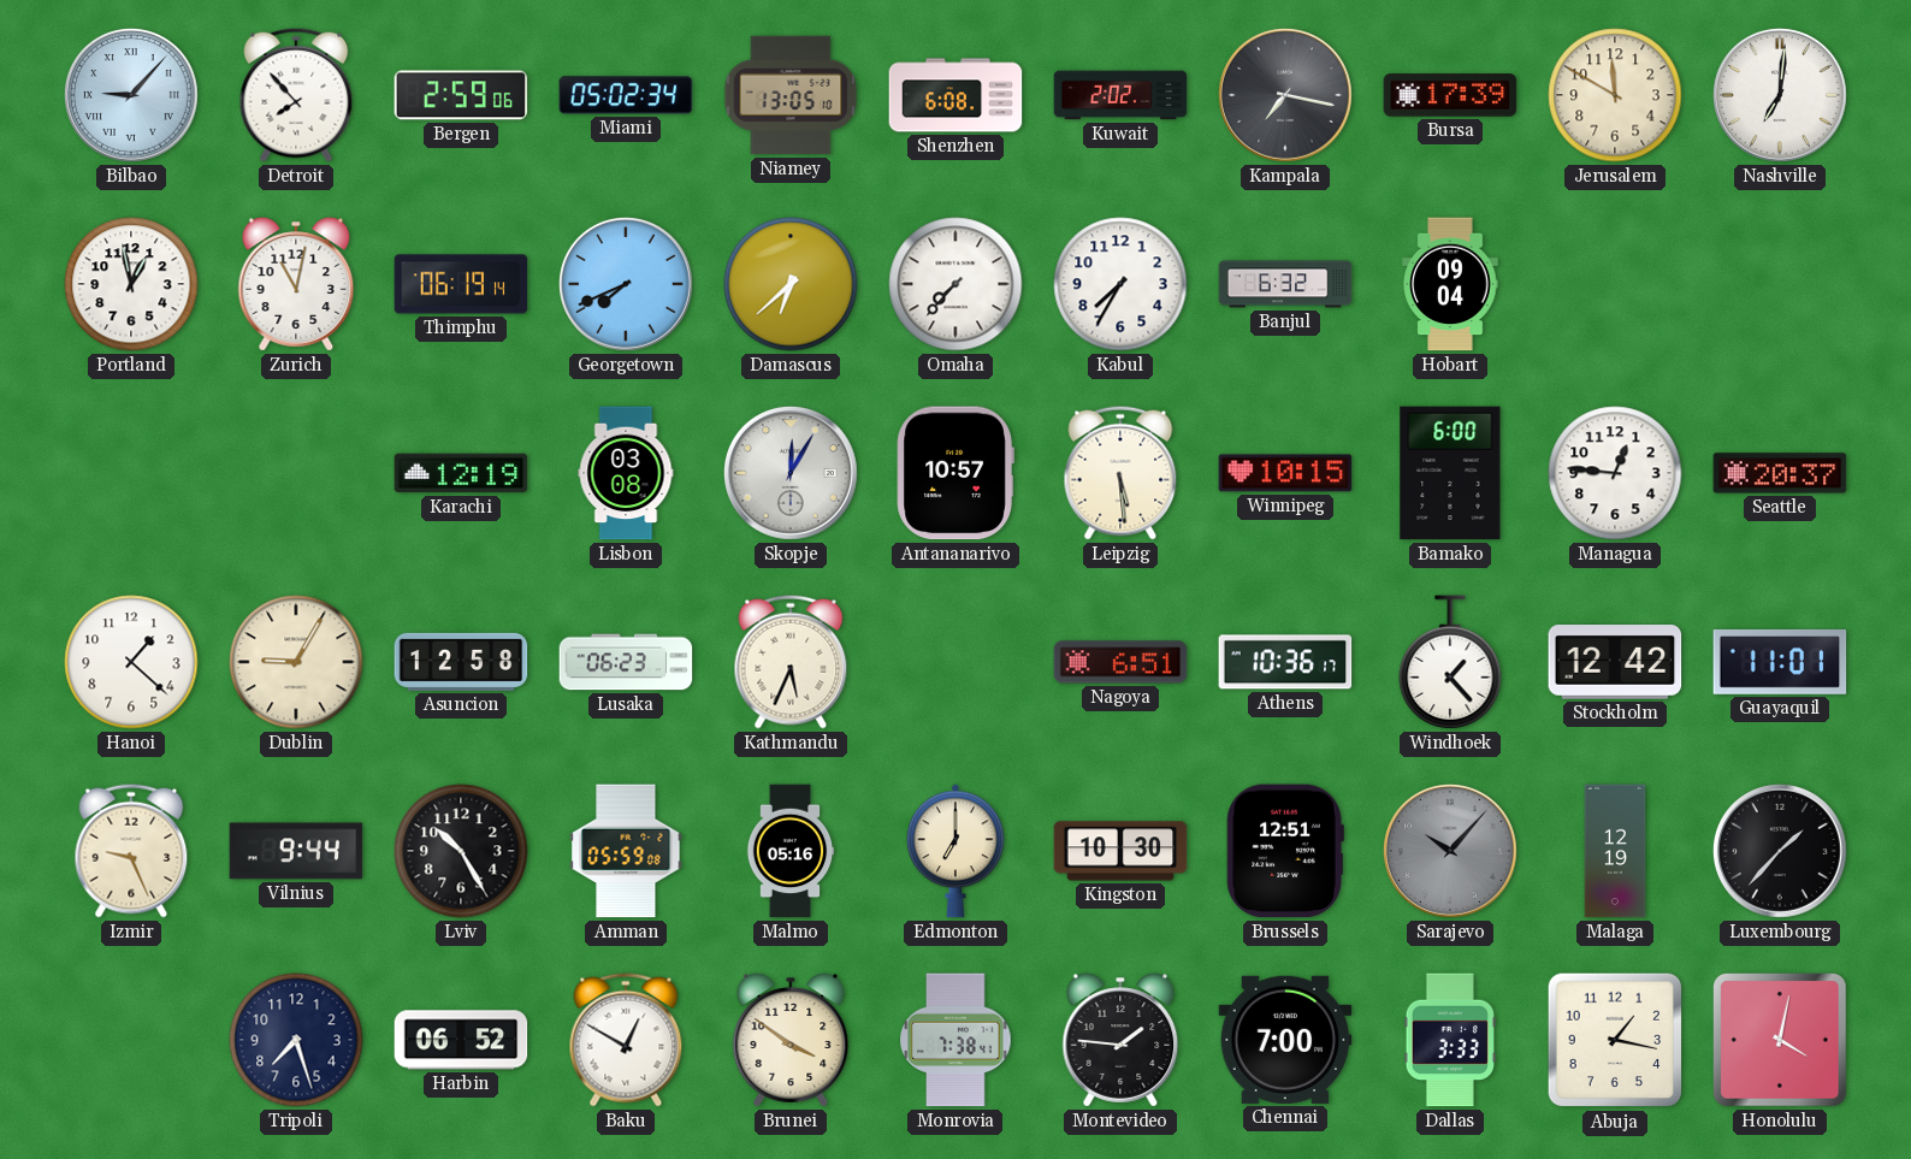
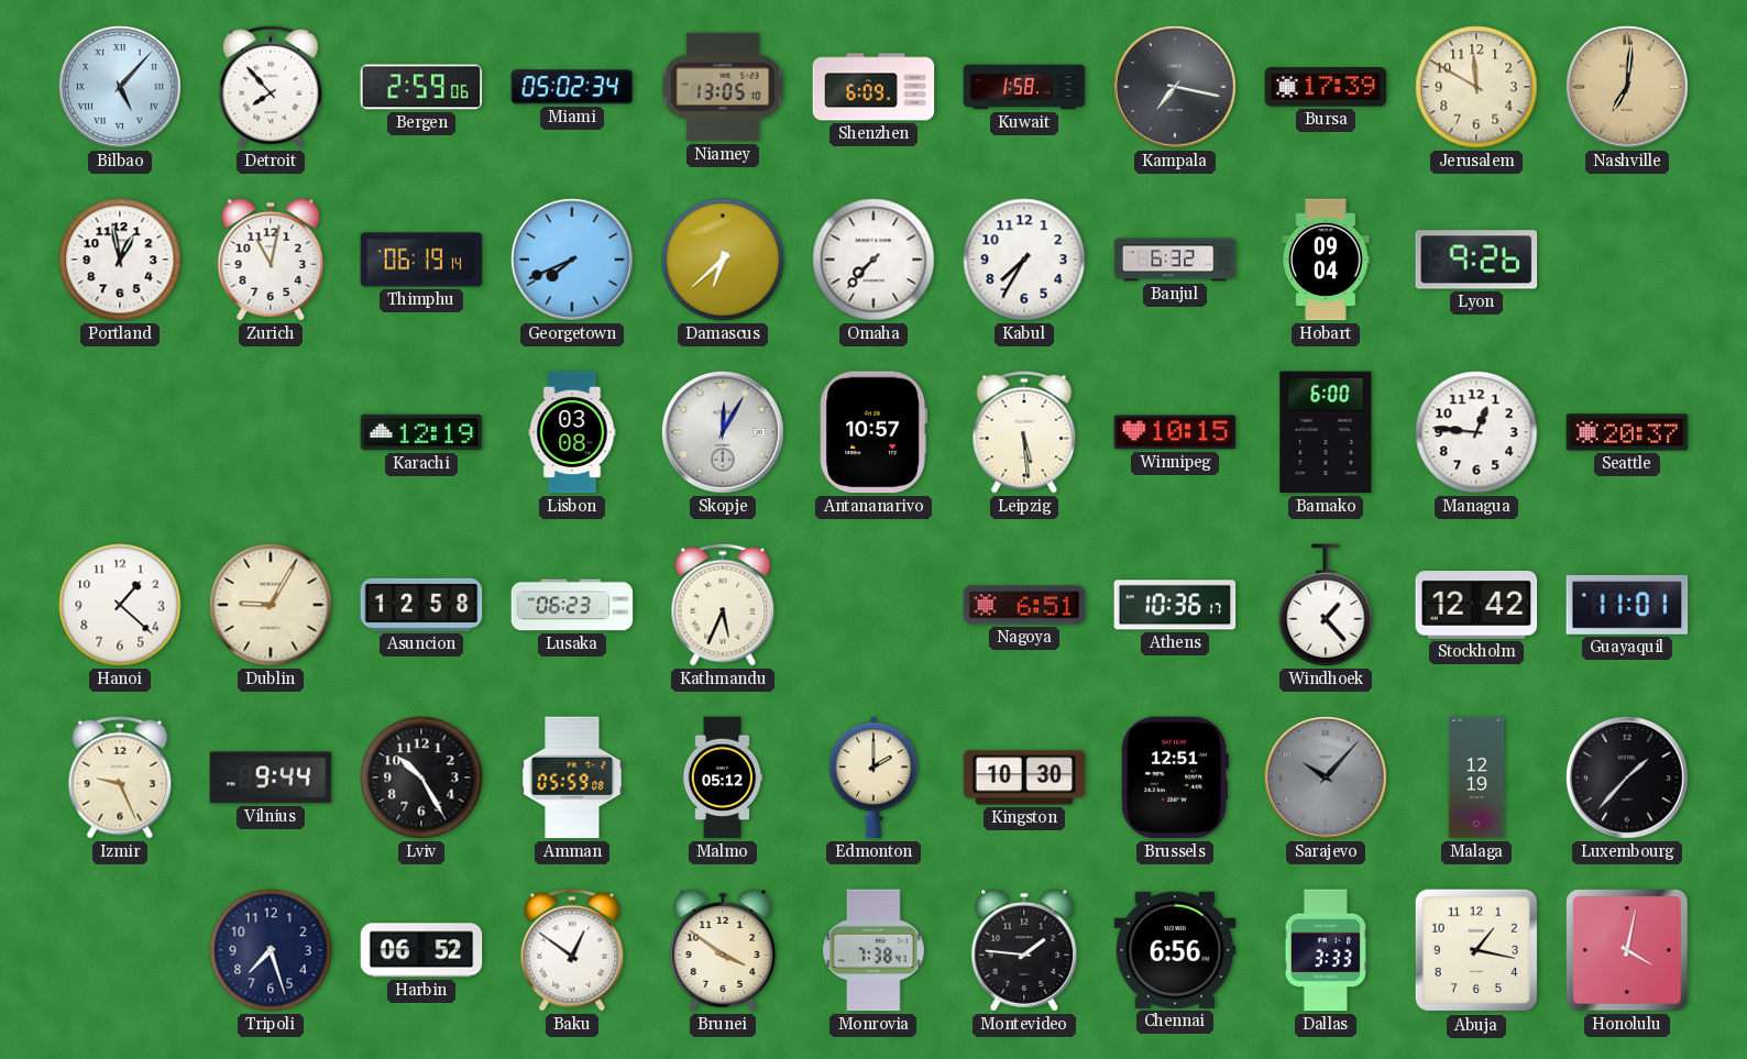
Bilbao: 9:07 -> 5:07
Shenzhen: 6:08 -> 6:09
Kuwait: 2:02 -> 1:58
Nashville dial: white -> champagne
Lyon: none -> 9:26
Malmo: 05:16 -> 05:12
Edmonton: 7:00 -> 2:00
Baku: 12:50 -> 12:51
Chennai: 7:00 -> 6:56
